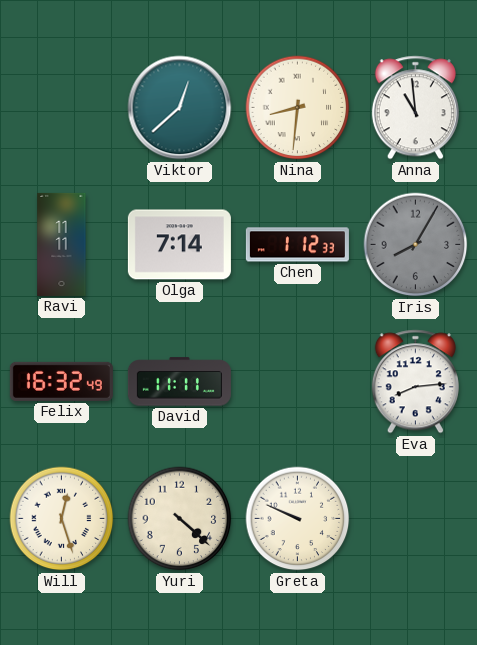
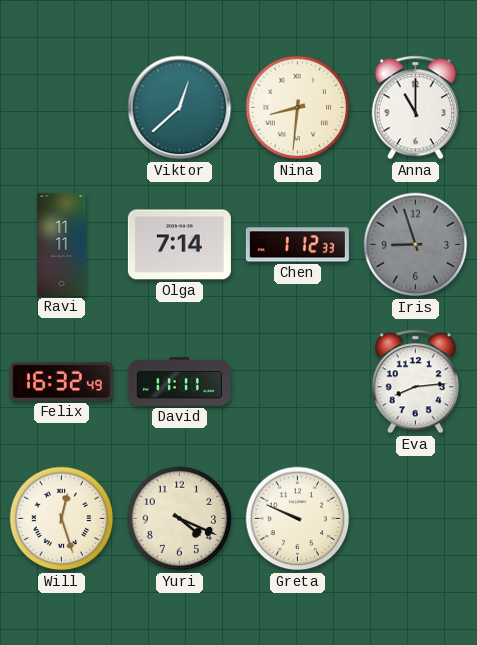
Anna: 10:59 -> 11:00
Iris: 8:05 -> 8:57
Yuri: 4:22 -> 4:19
